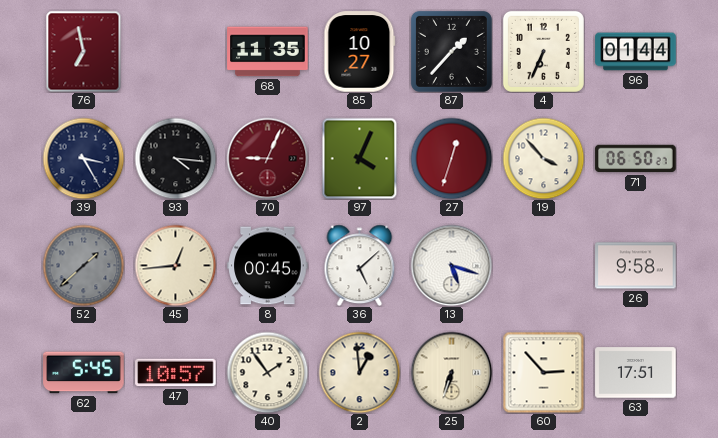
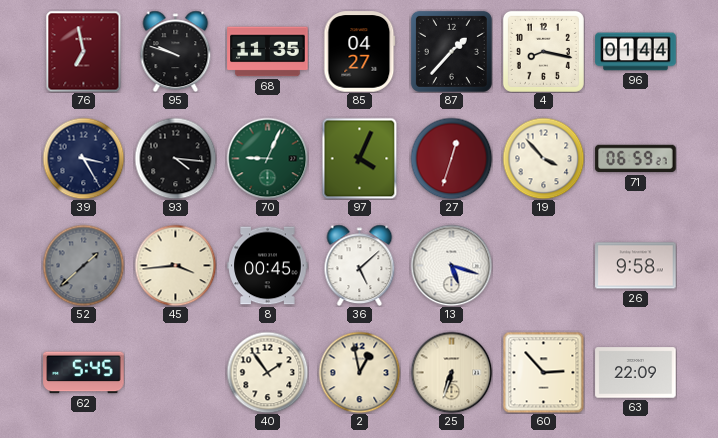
95: none -> 9:48
85: 10:27 -> 04:27
4: 6:34 -> 8:17
70 dial: burgundy -> green
71: 06:50 -> 06:59
45: 12:44 -> 3:44
47: 10:57 -> none
2: 12:59 -> 12:58
63: 17:51 -> 22:09
